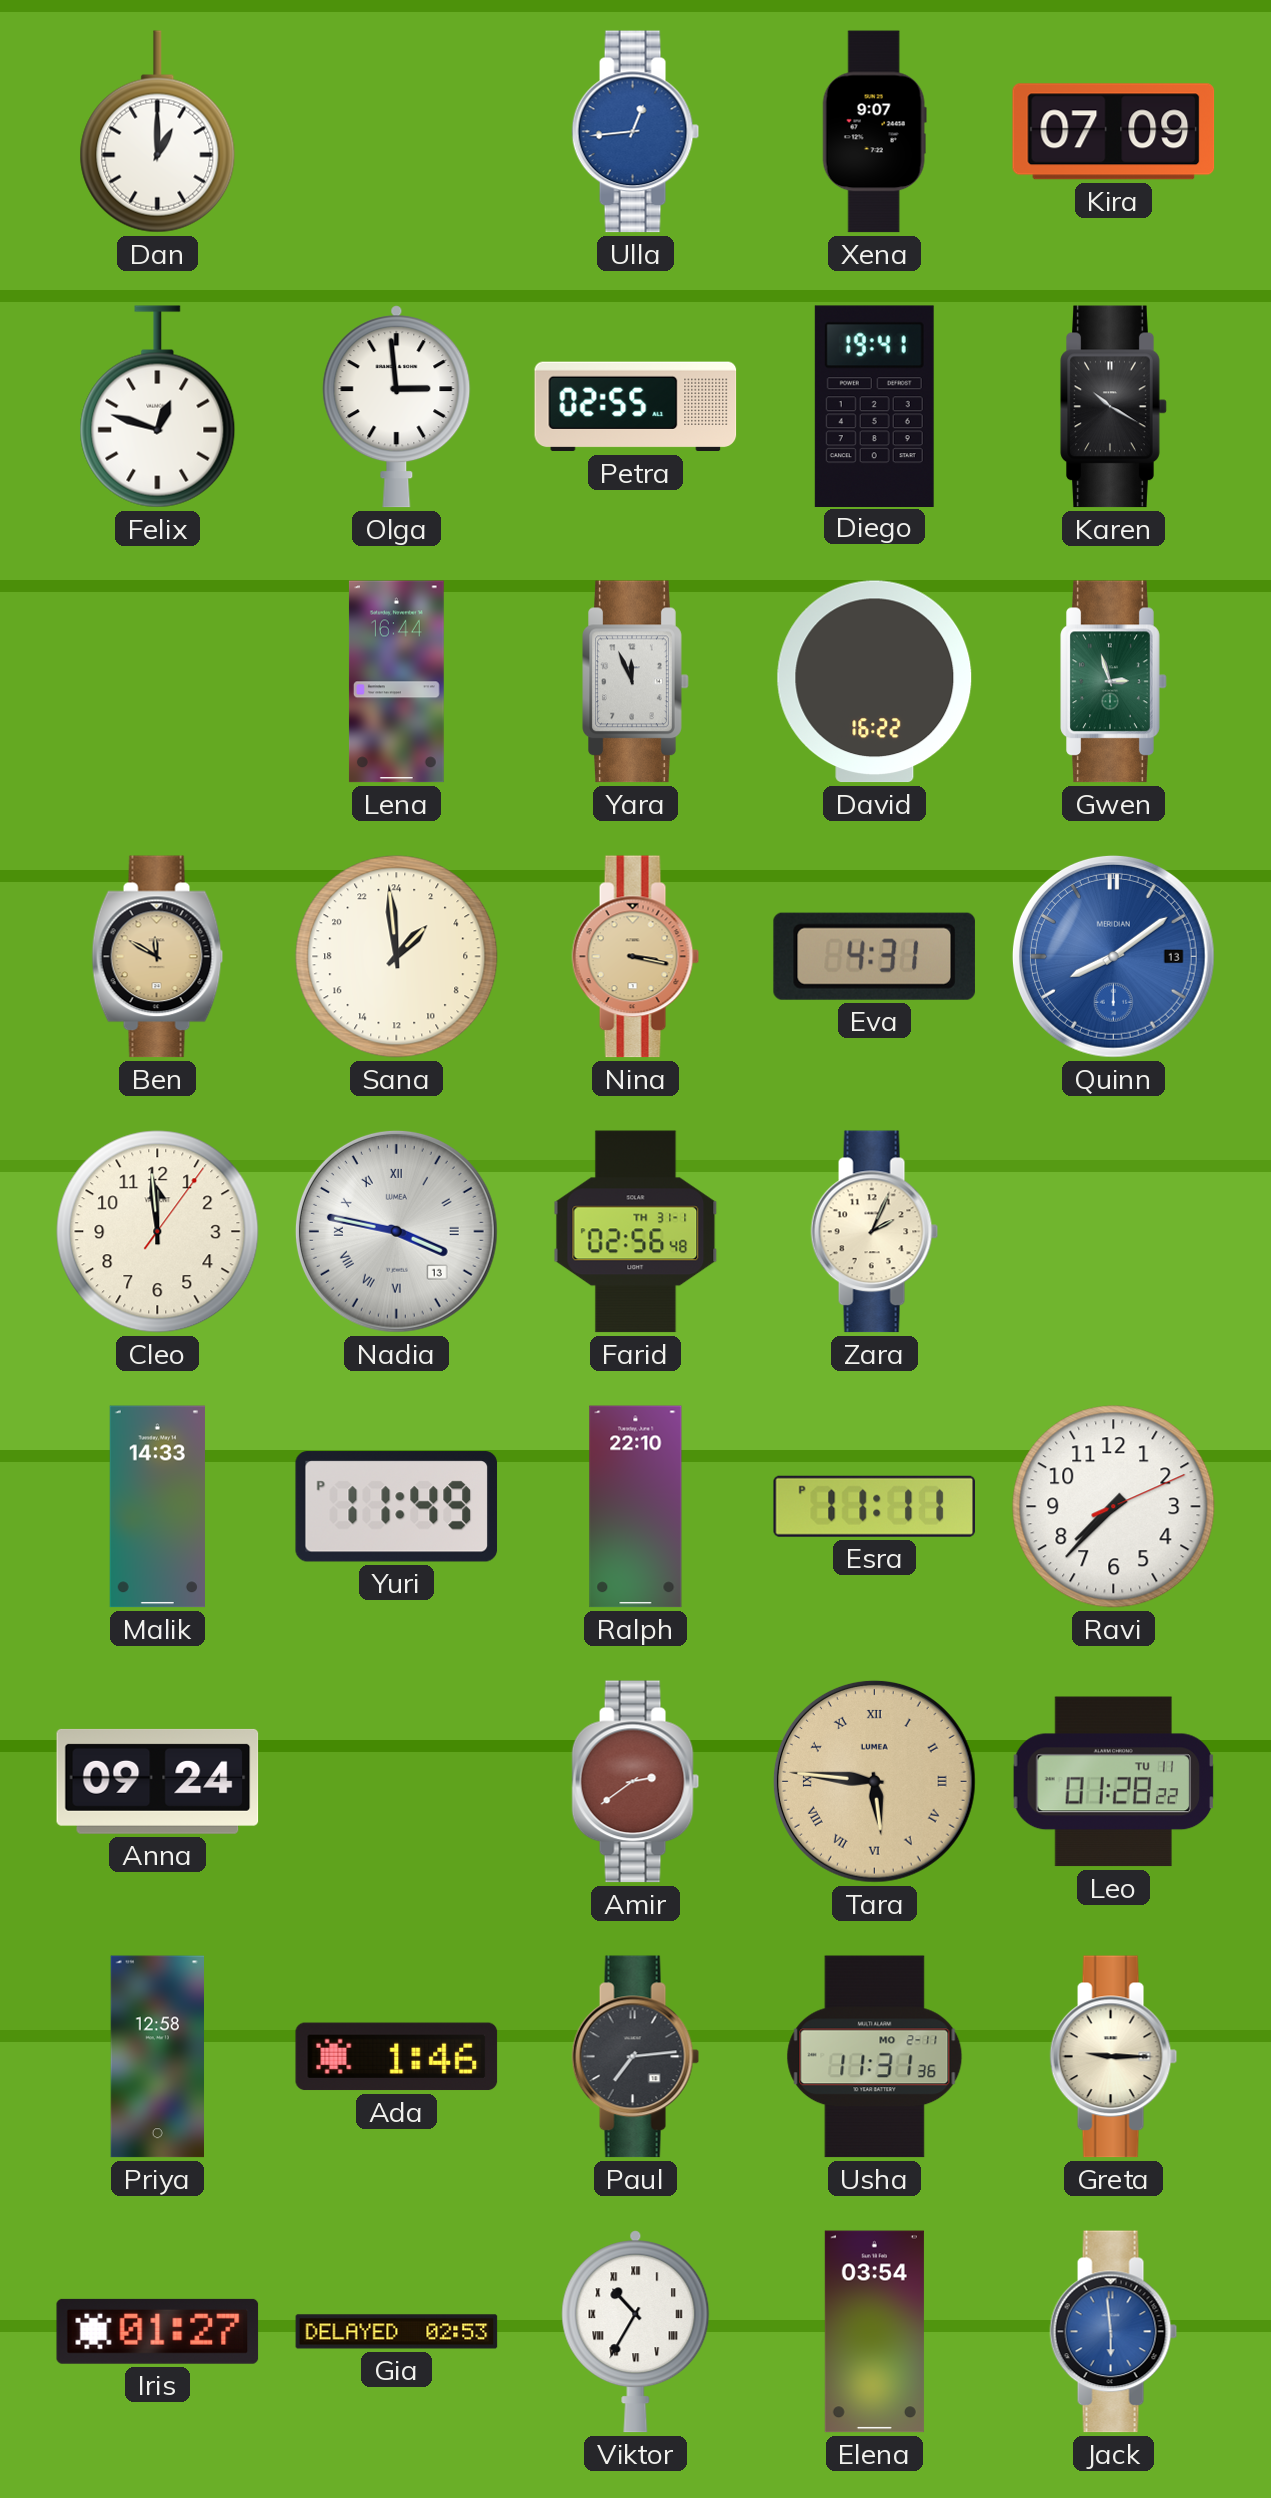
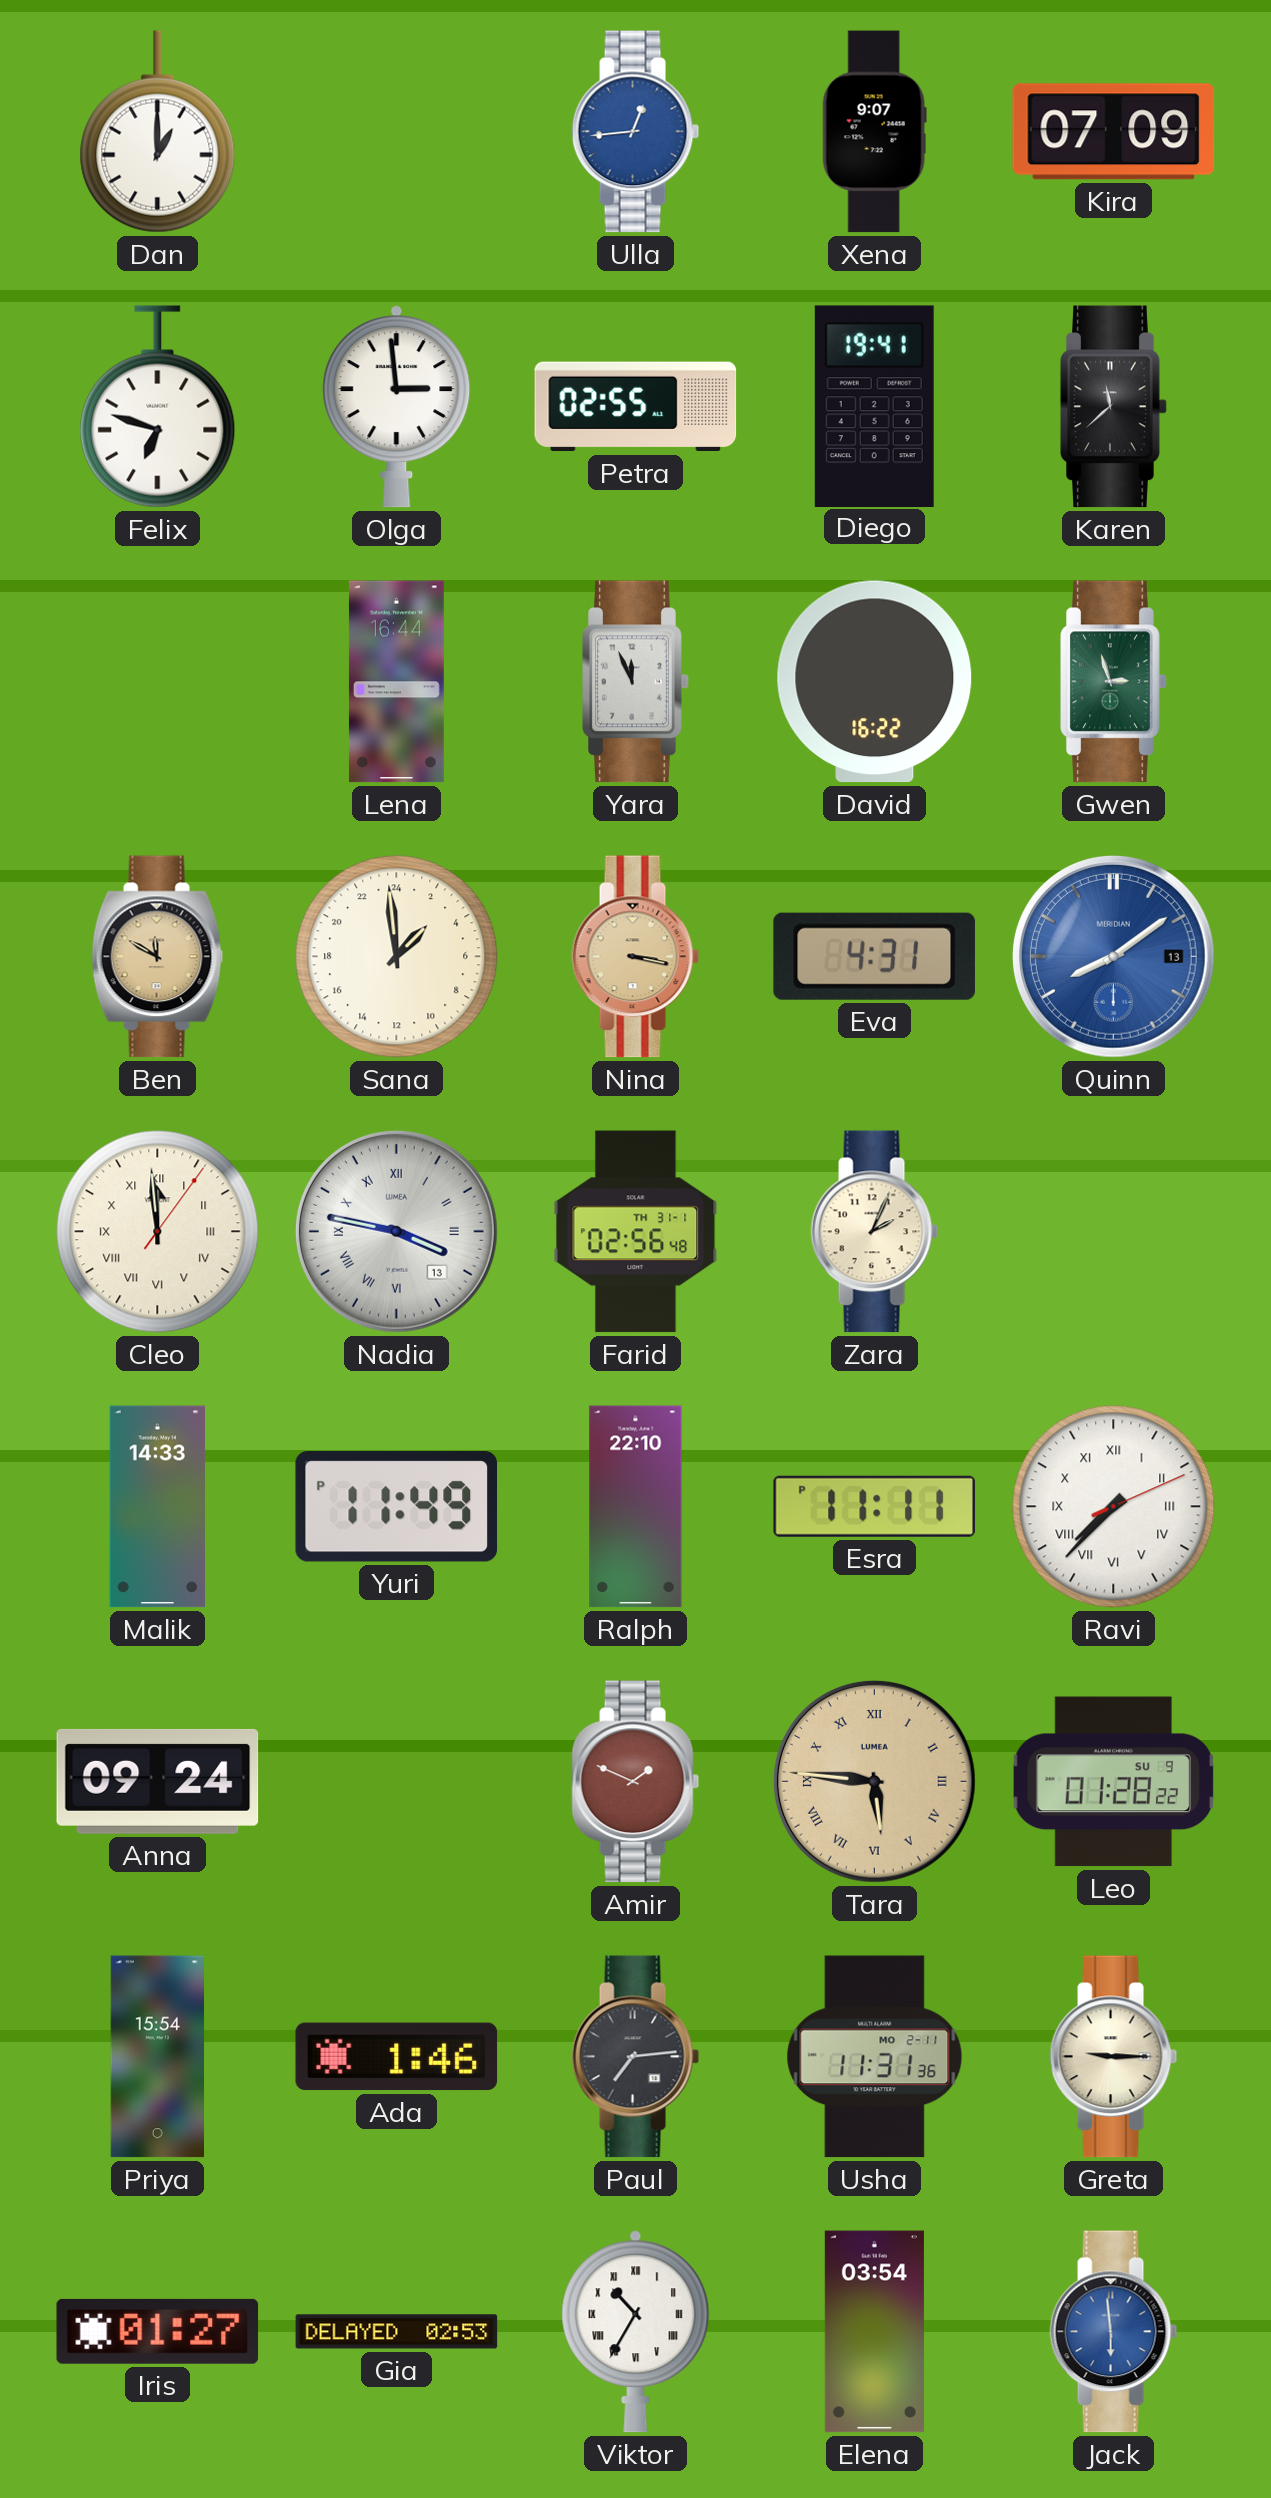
Felix: 12:48 -> 6:48
Karen: 10:20 -> 11:38
Cleo numerals: Arabic -> Roman
Ravi numerals: Arabic -> Roman
Amir: 2:39 -> 1:49
Leo date: TU 11 -> SU 9
Priya: 12:58 -> 15:54
